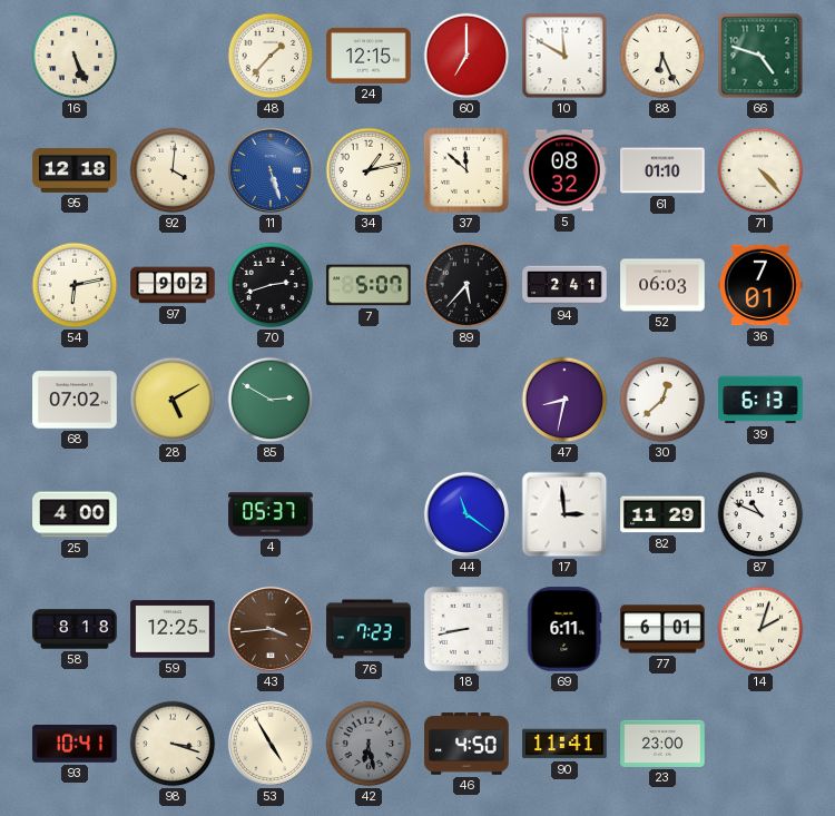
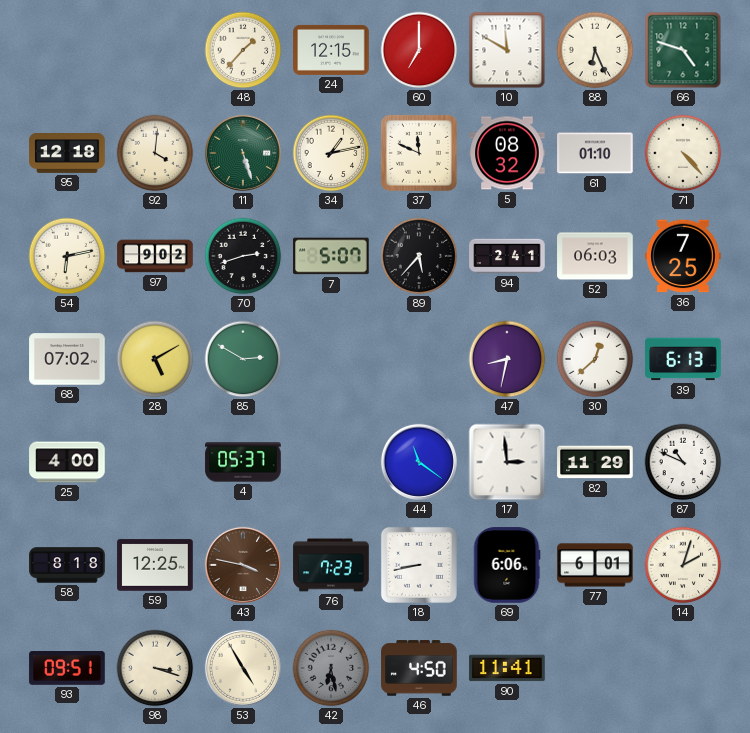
16: 5:26 -> none
11 dial: blue -> green
37: 11:52 -> 11:49
36: 7:01 -> 7:25
43: 3:44 -> 3:47
69: 6:11 -> 6:06
93: 10:41 -> 09:51
23: 23:00 -> none
